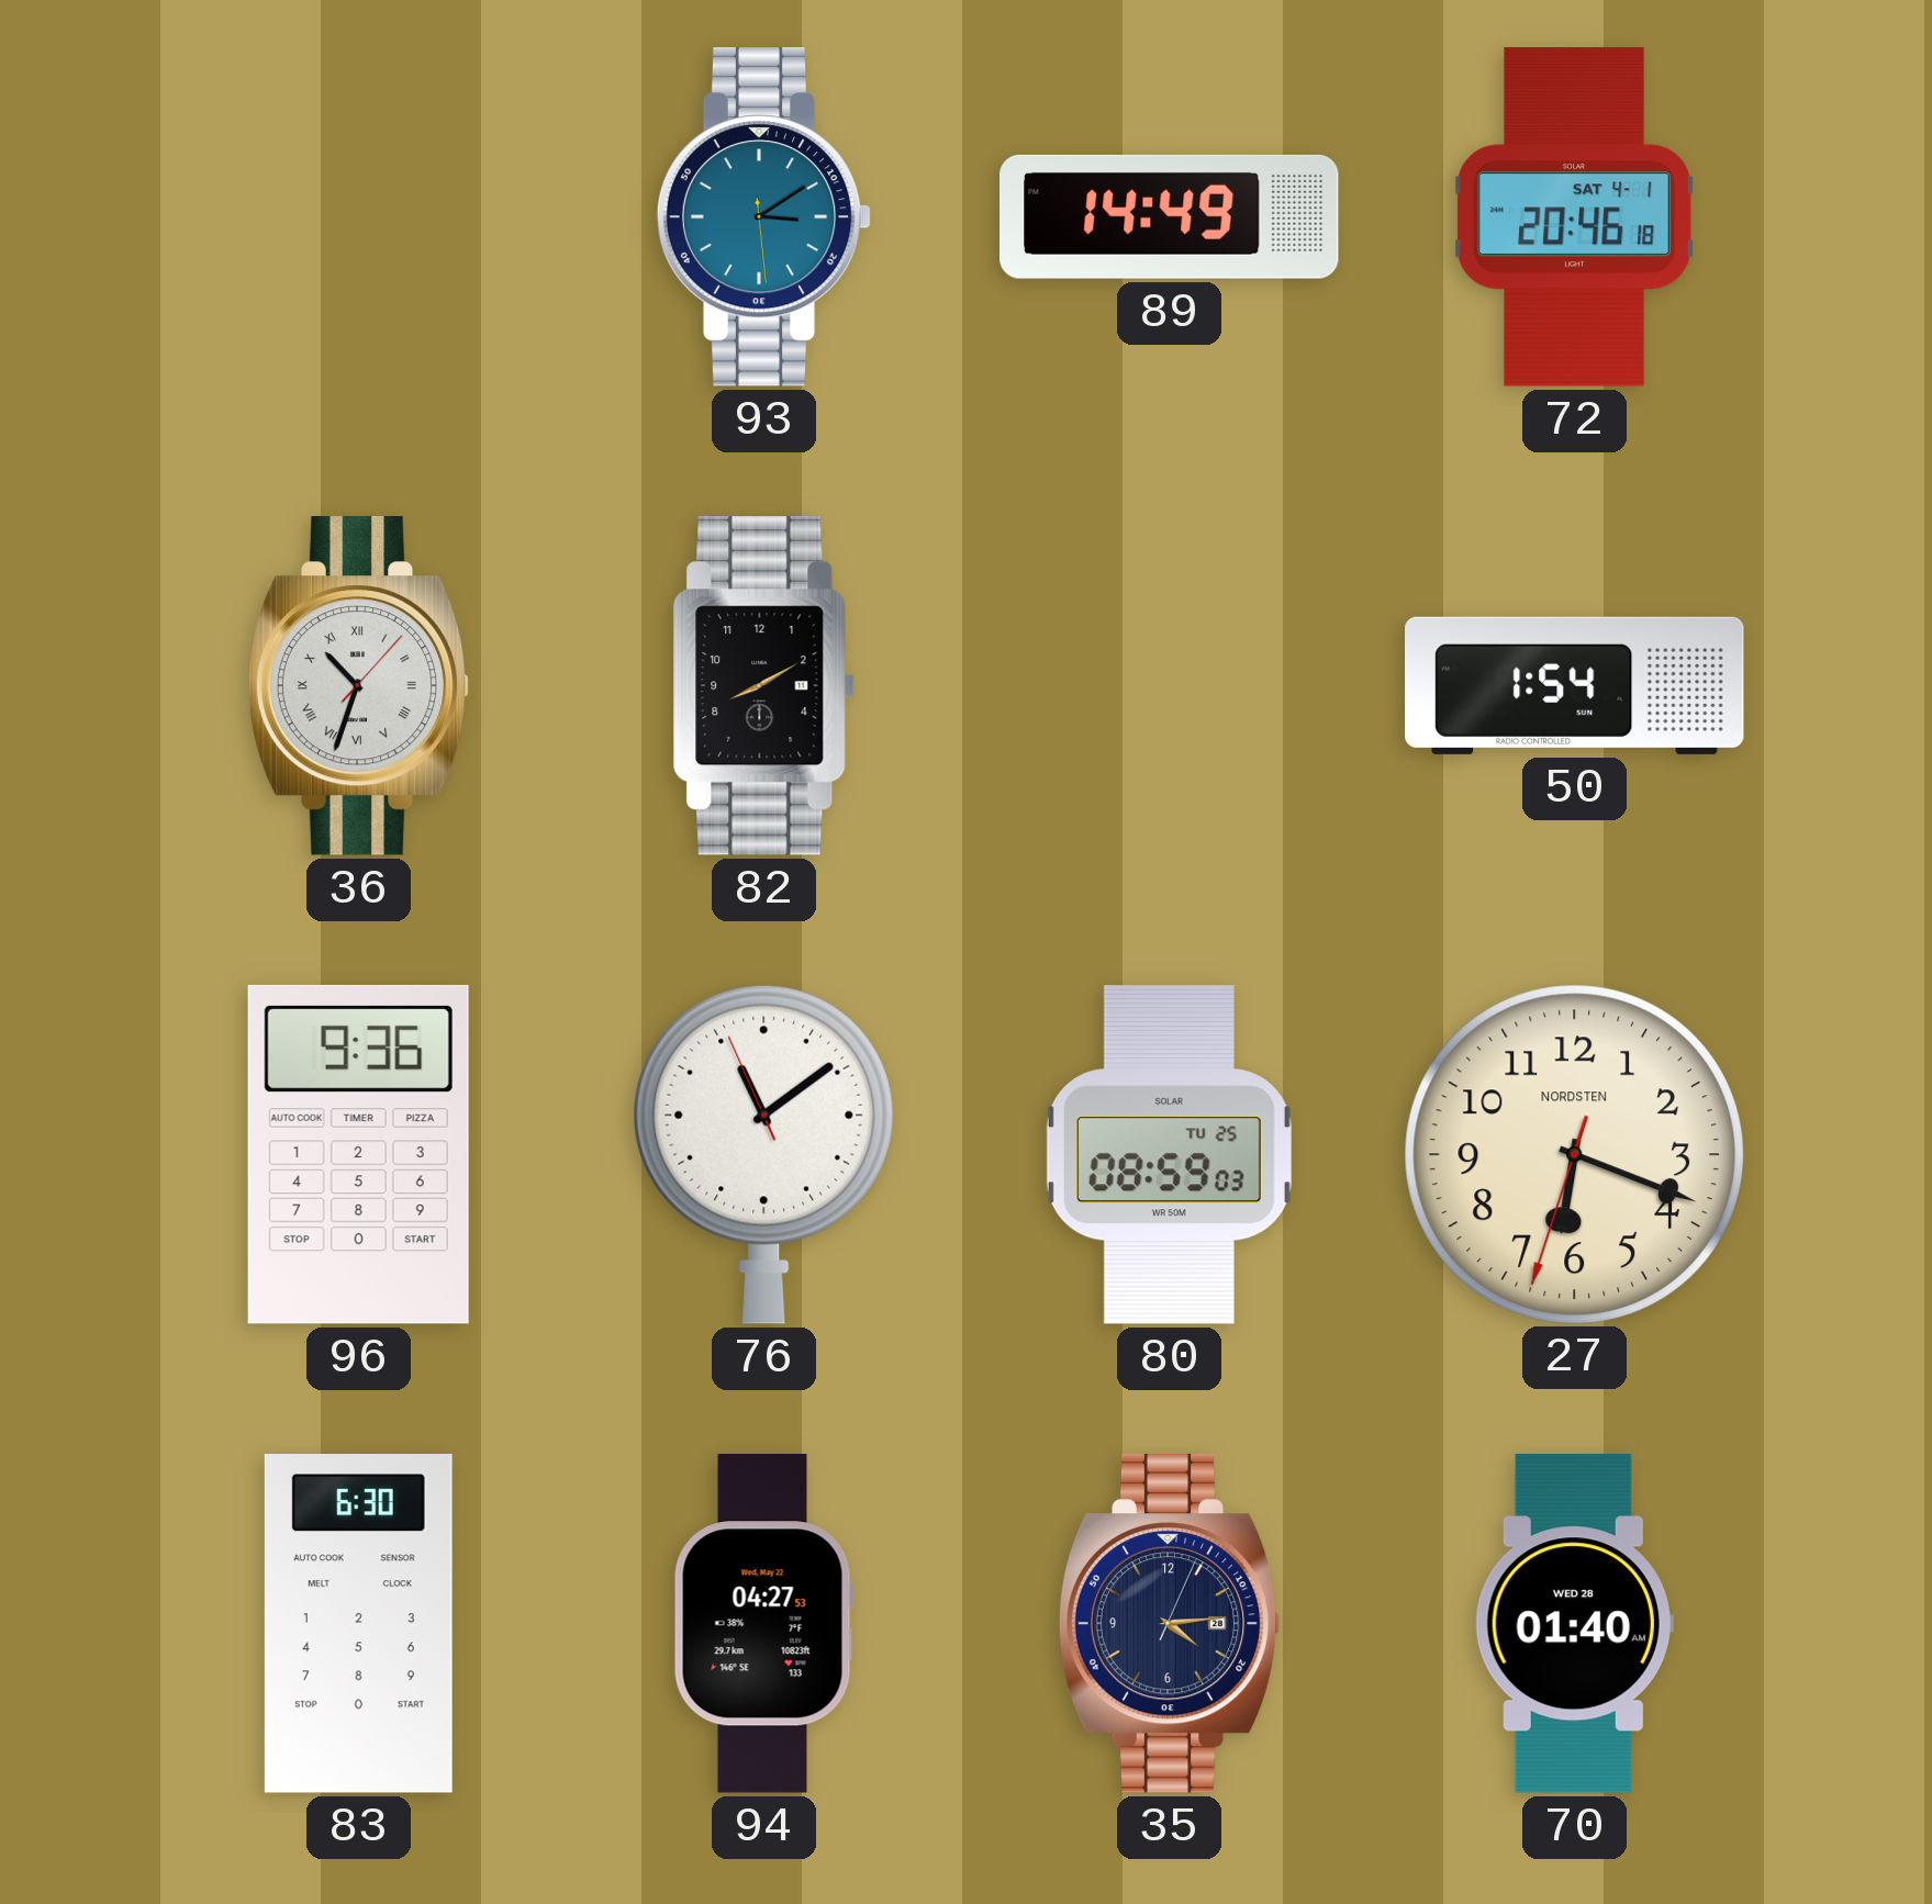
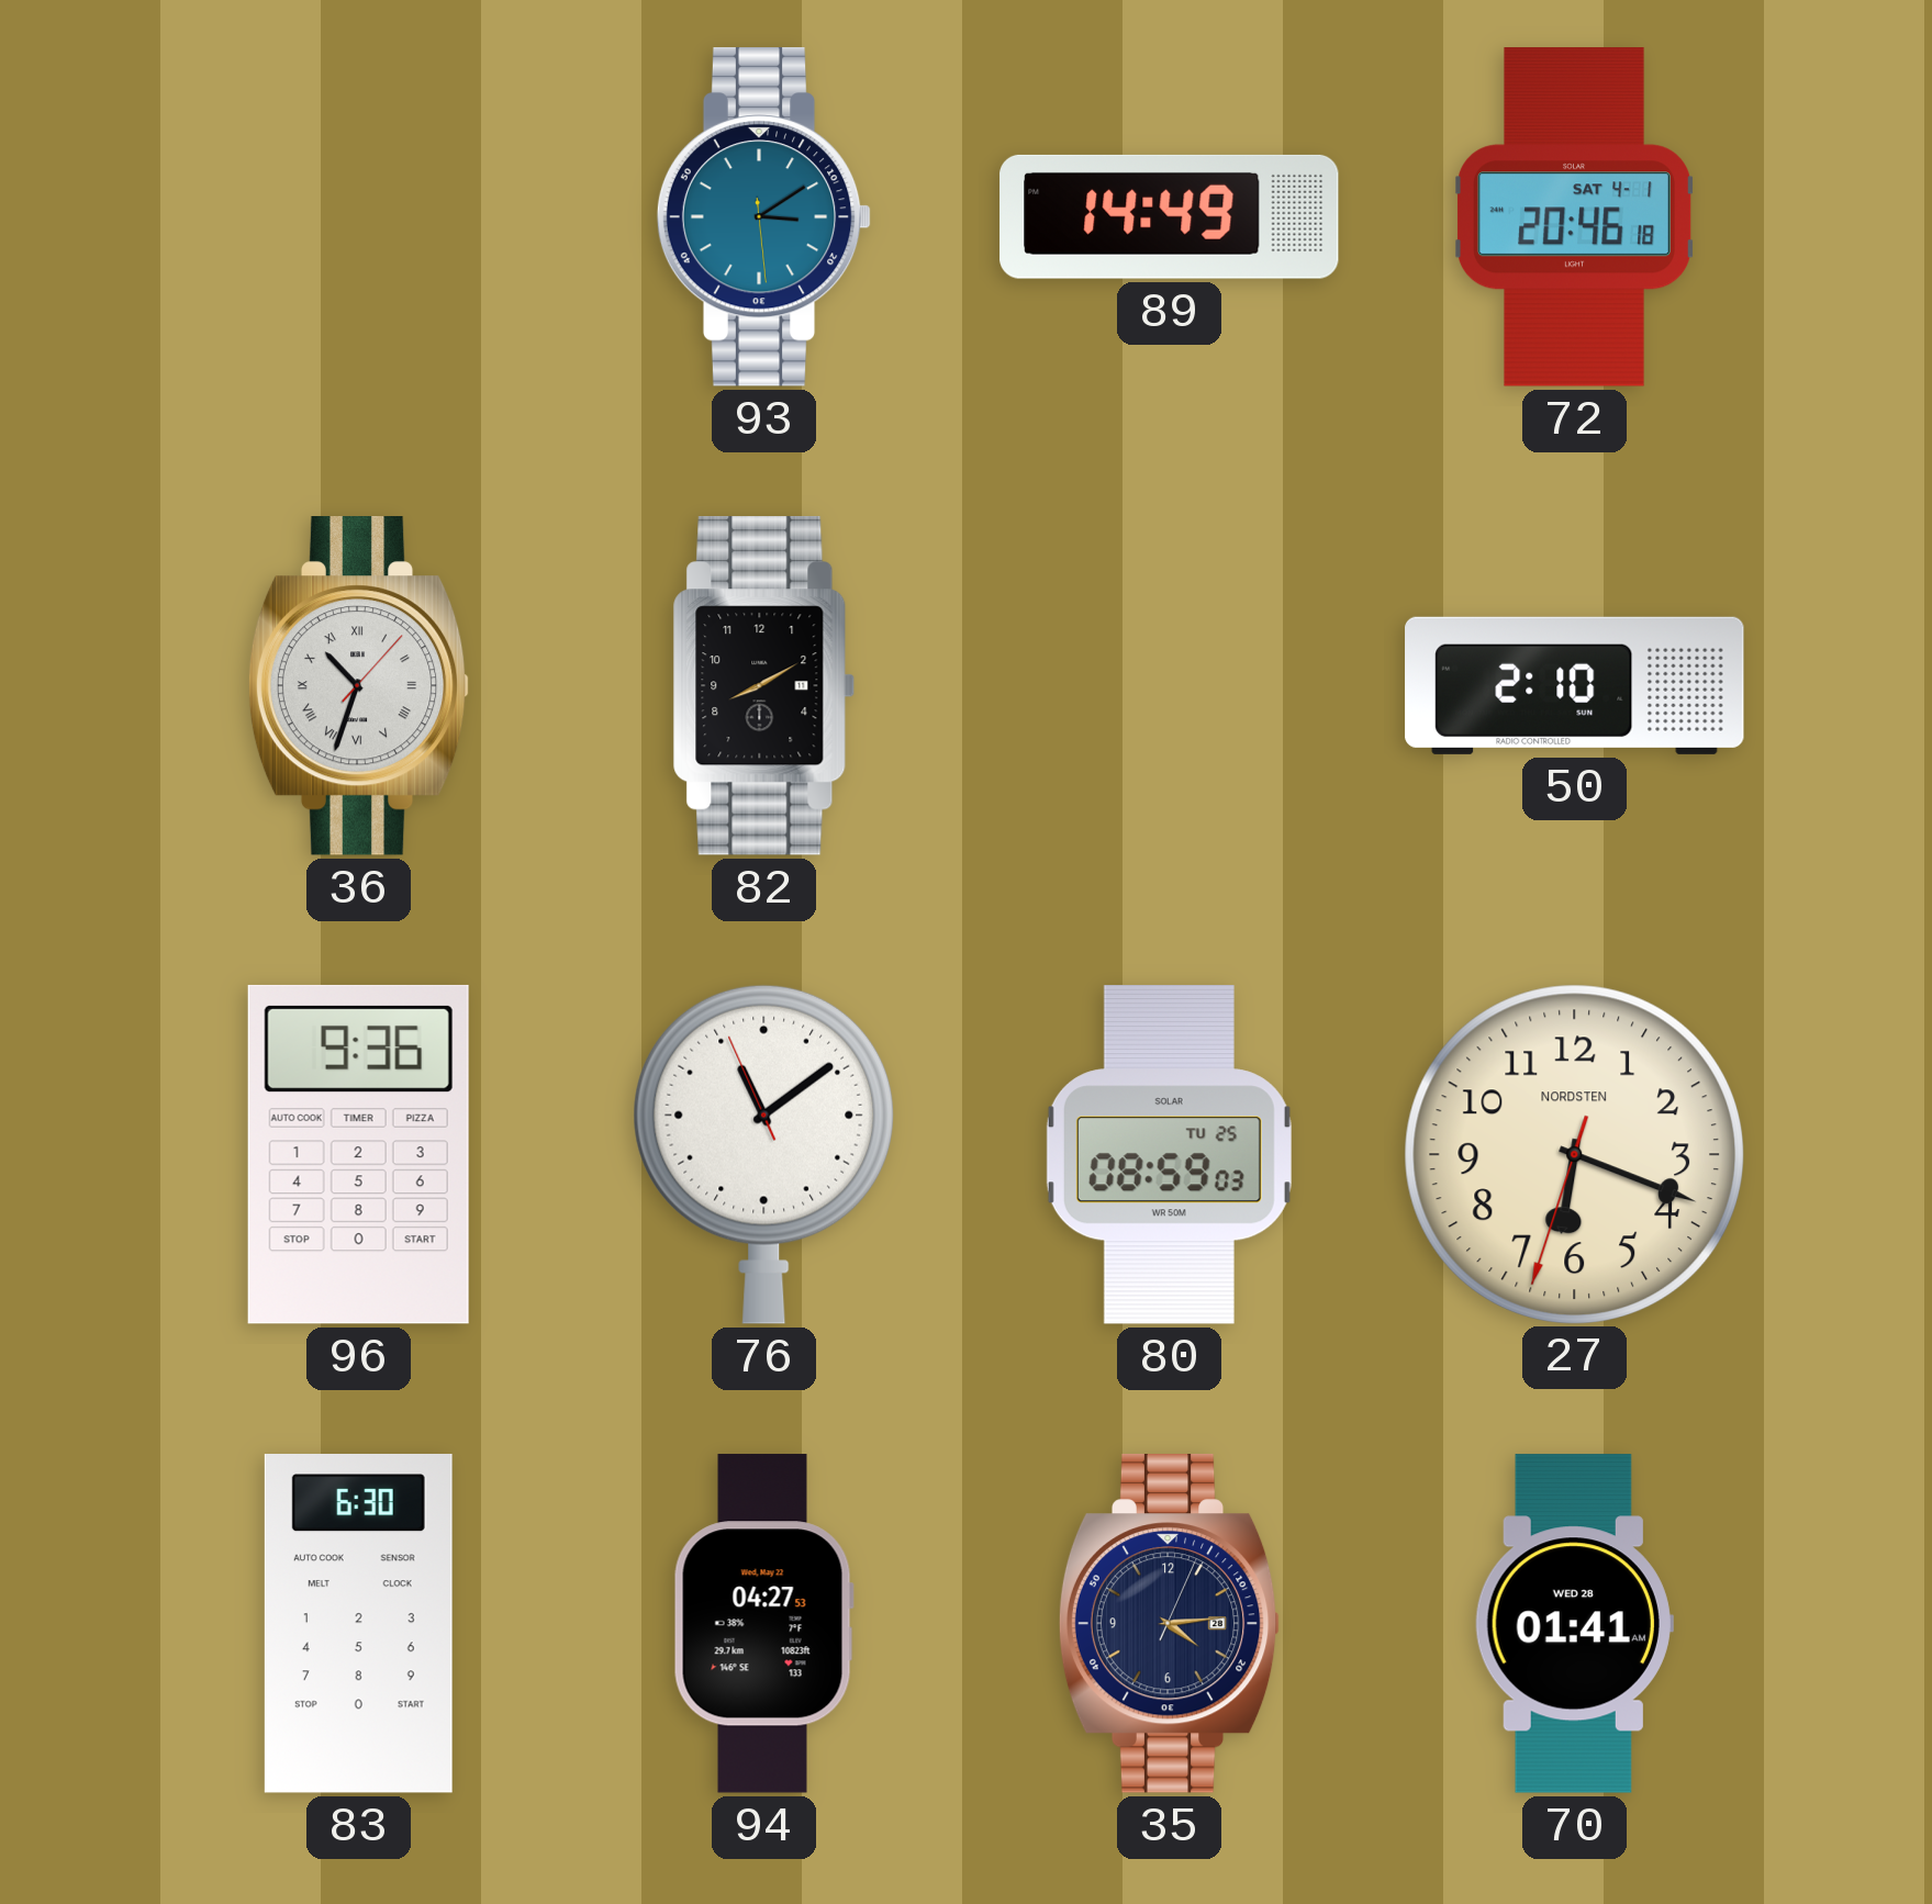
50: 1:54 -> 2:10
70: 01:40 -> 01:41
